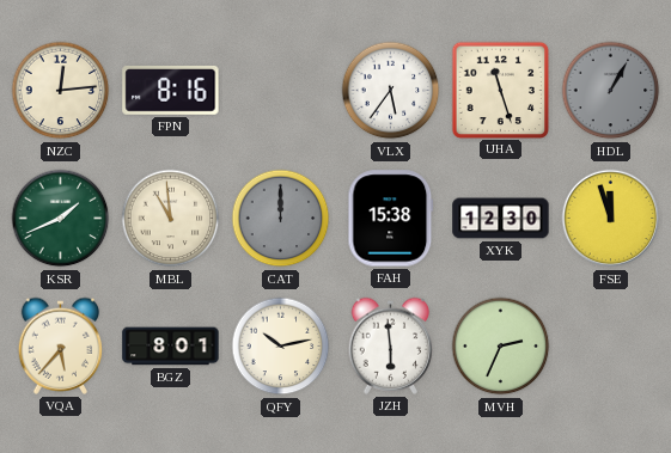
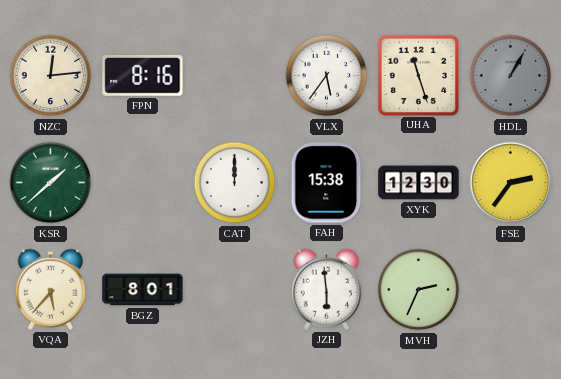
KSR: 1:41 -> 1:38
MBL: 10:59 -> none
CAT dial: grey -> white
FSE: 11:57 -> 2:36
QFY: 10:13 -> none
